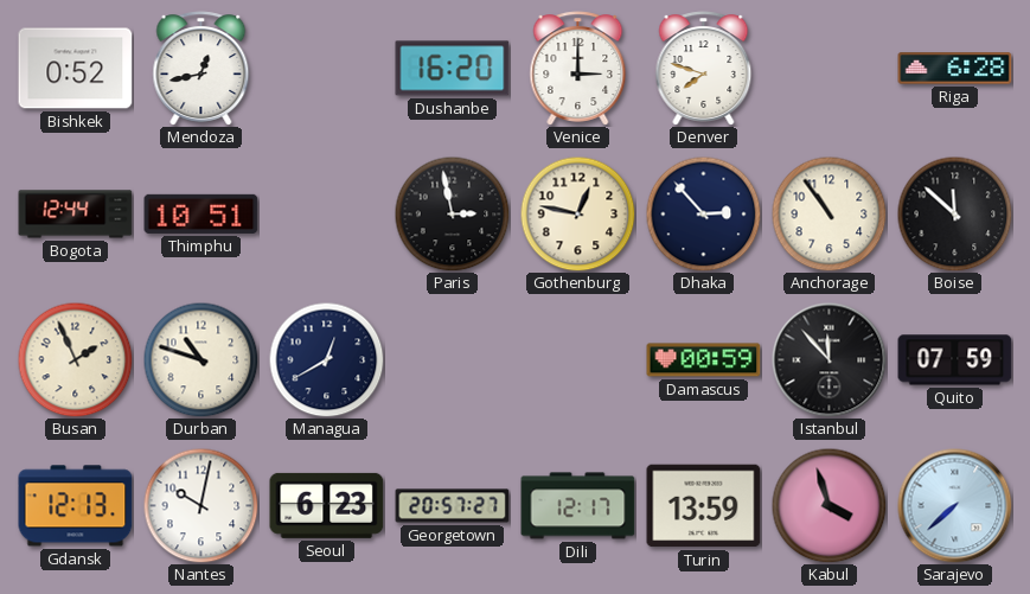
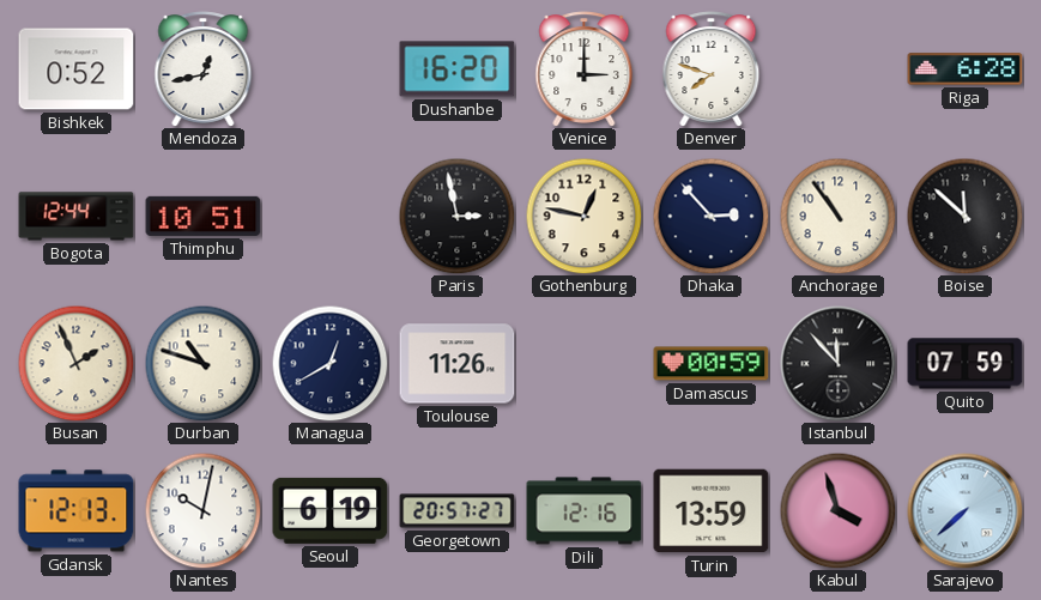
Toulouse: none -> 11:26
Seoul: 6:23 -> 6:19
Dili: 12:17 -> 12:16
